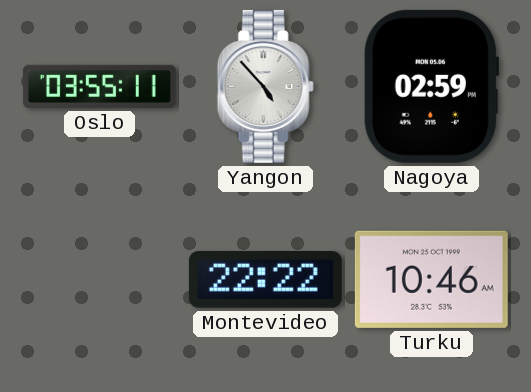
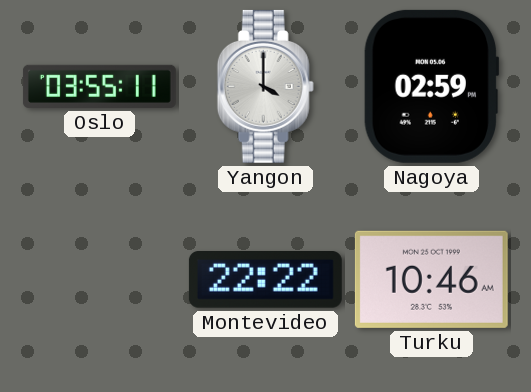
Yangon: 4:53 -> 4:00
